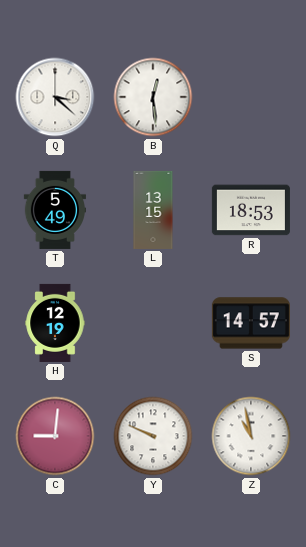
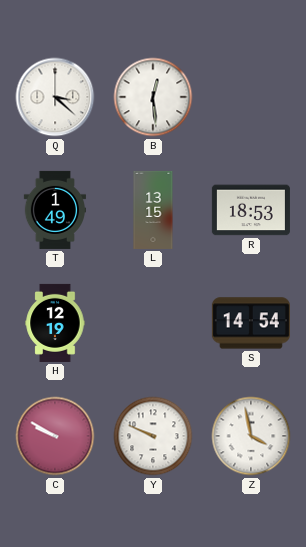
T: 5:49 -> 1:49
S: 14:57 -> 14:54
C: 9:01 -> 9:50
Z: 10:58 -> 3:58
